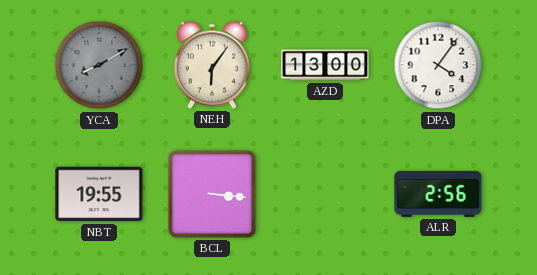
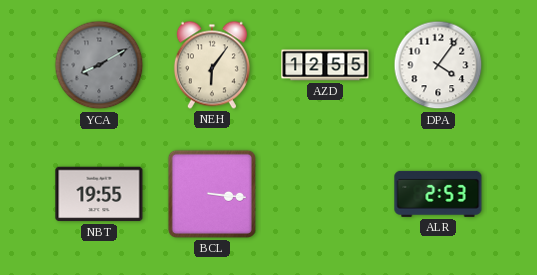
AZD: 13:00 -> 12:55
ALR: 2:56 -> 2:53
